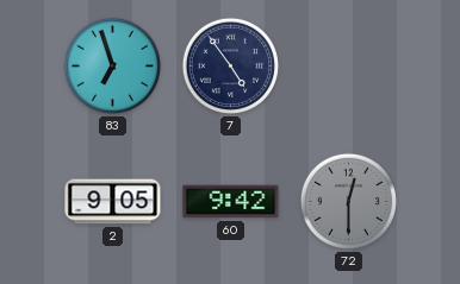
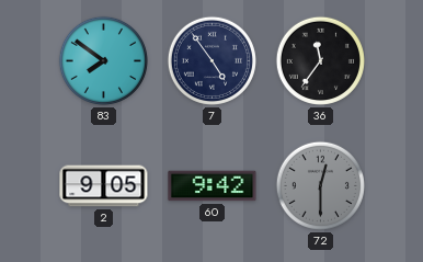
83: 6:57 -> 7:51
36: none -> 11:36
